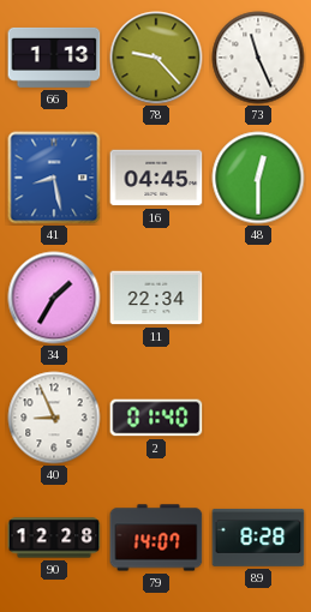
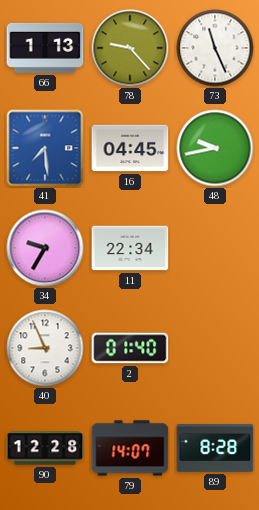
41: 8:28 -> 7:29
48: 12:30 -> 9:43
34: 1:35 -> 9:35
